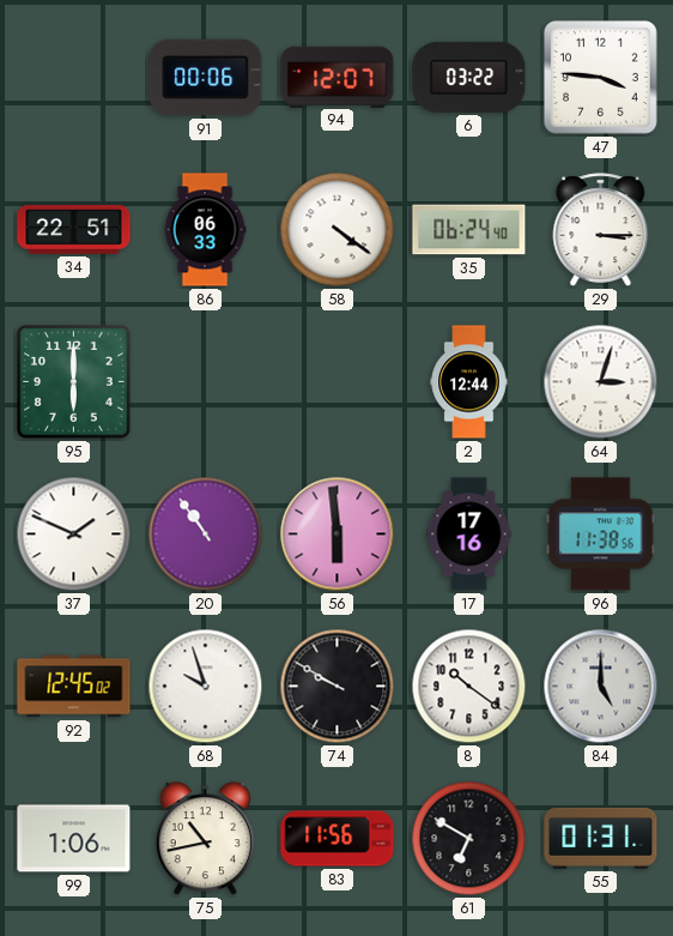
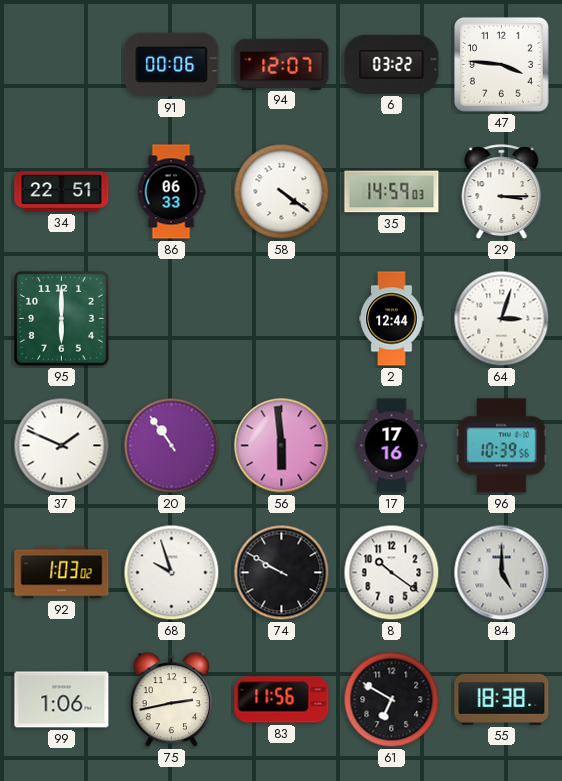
35: 06:24 -> 14:59
96: 11:38 -> 10:39
92: 12:45 -> 1:03
75: 10:43 -> 2:43
55: 01:31 -> 18:38
